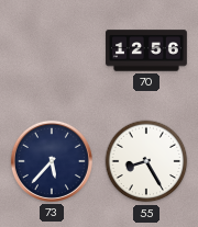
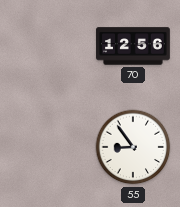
73: 5:37 -> none
55: 8:25 -> 8:54
